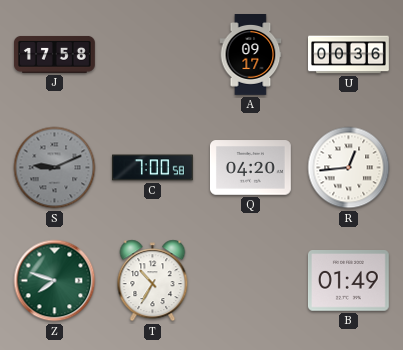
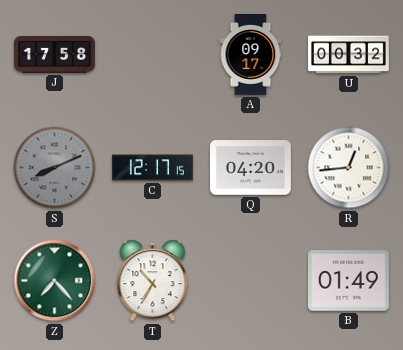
U: 00:36 -> 00:32
S: 9:11 -> 8:11
C: 7:00 -> 12:17
Z: 7:48 -> 7:23
